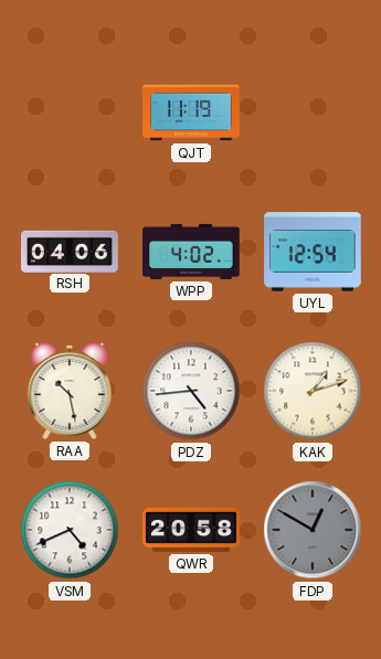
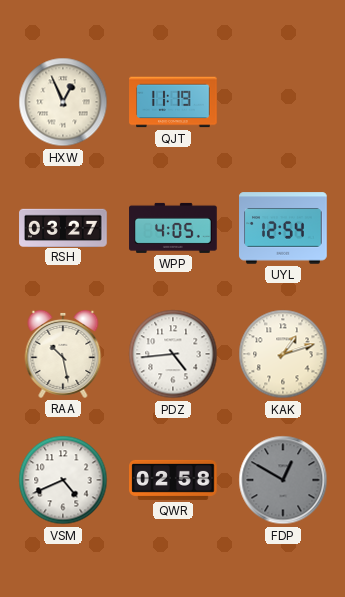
HXW: none -> 12:56
RSH: 04:06 -> 03:27
WPP: 4:02 -> 4:05
QWR: 20:58 -> 02:58
